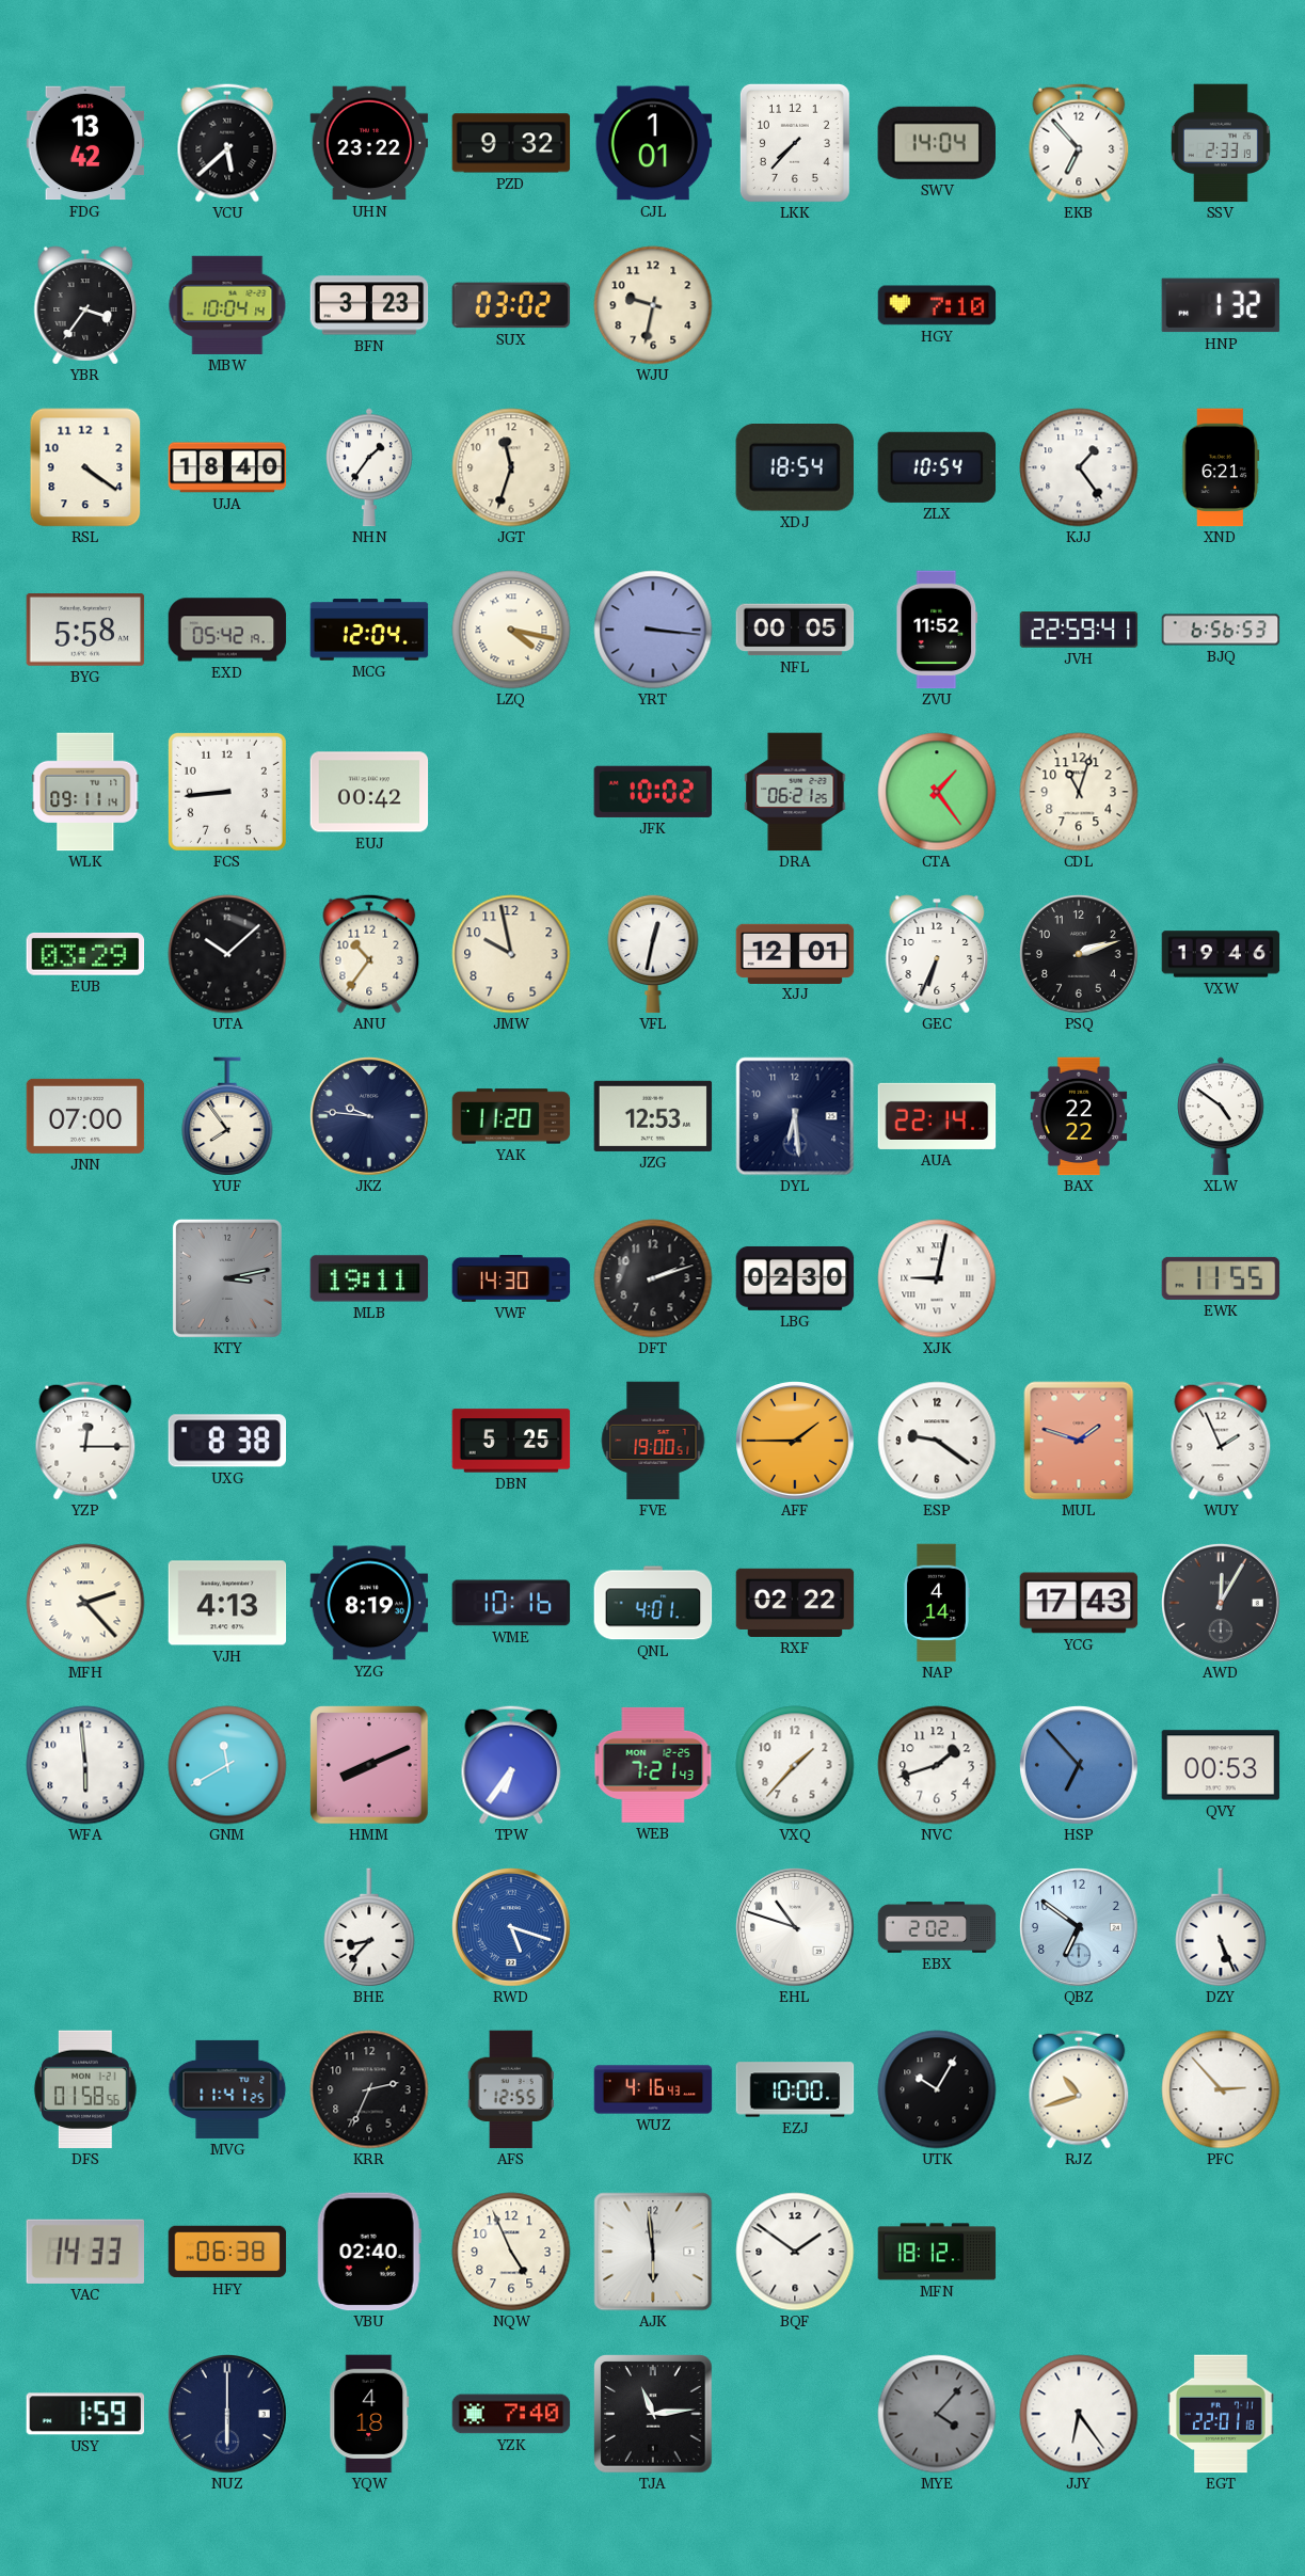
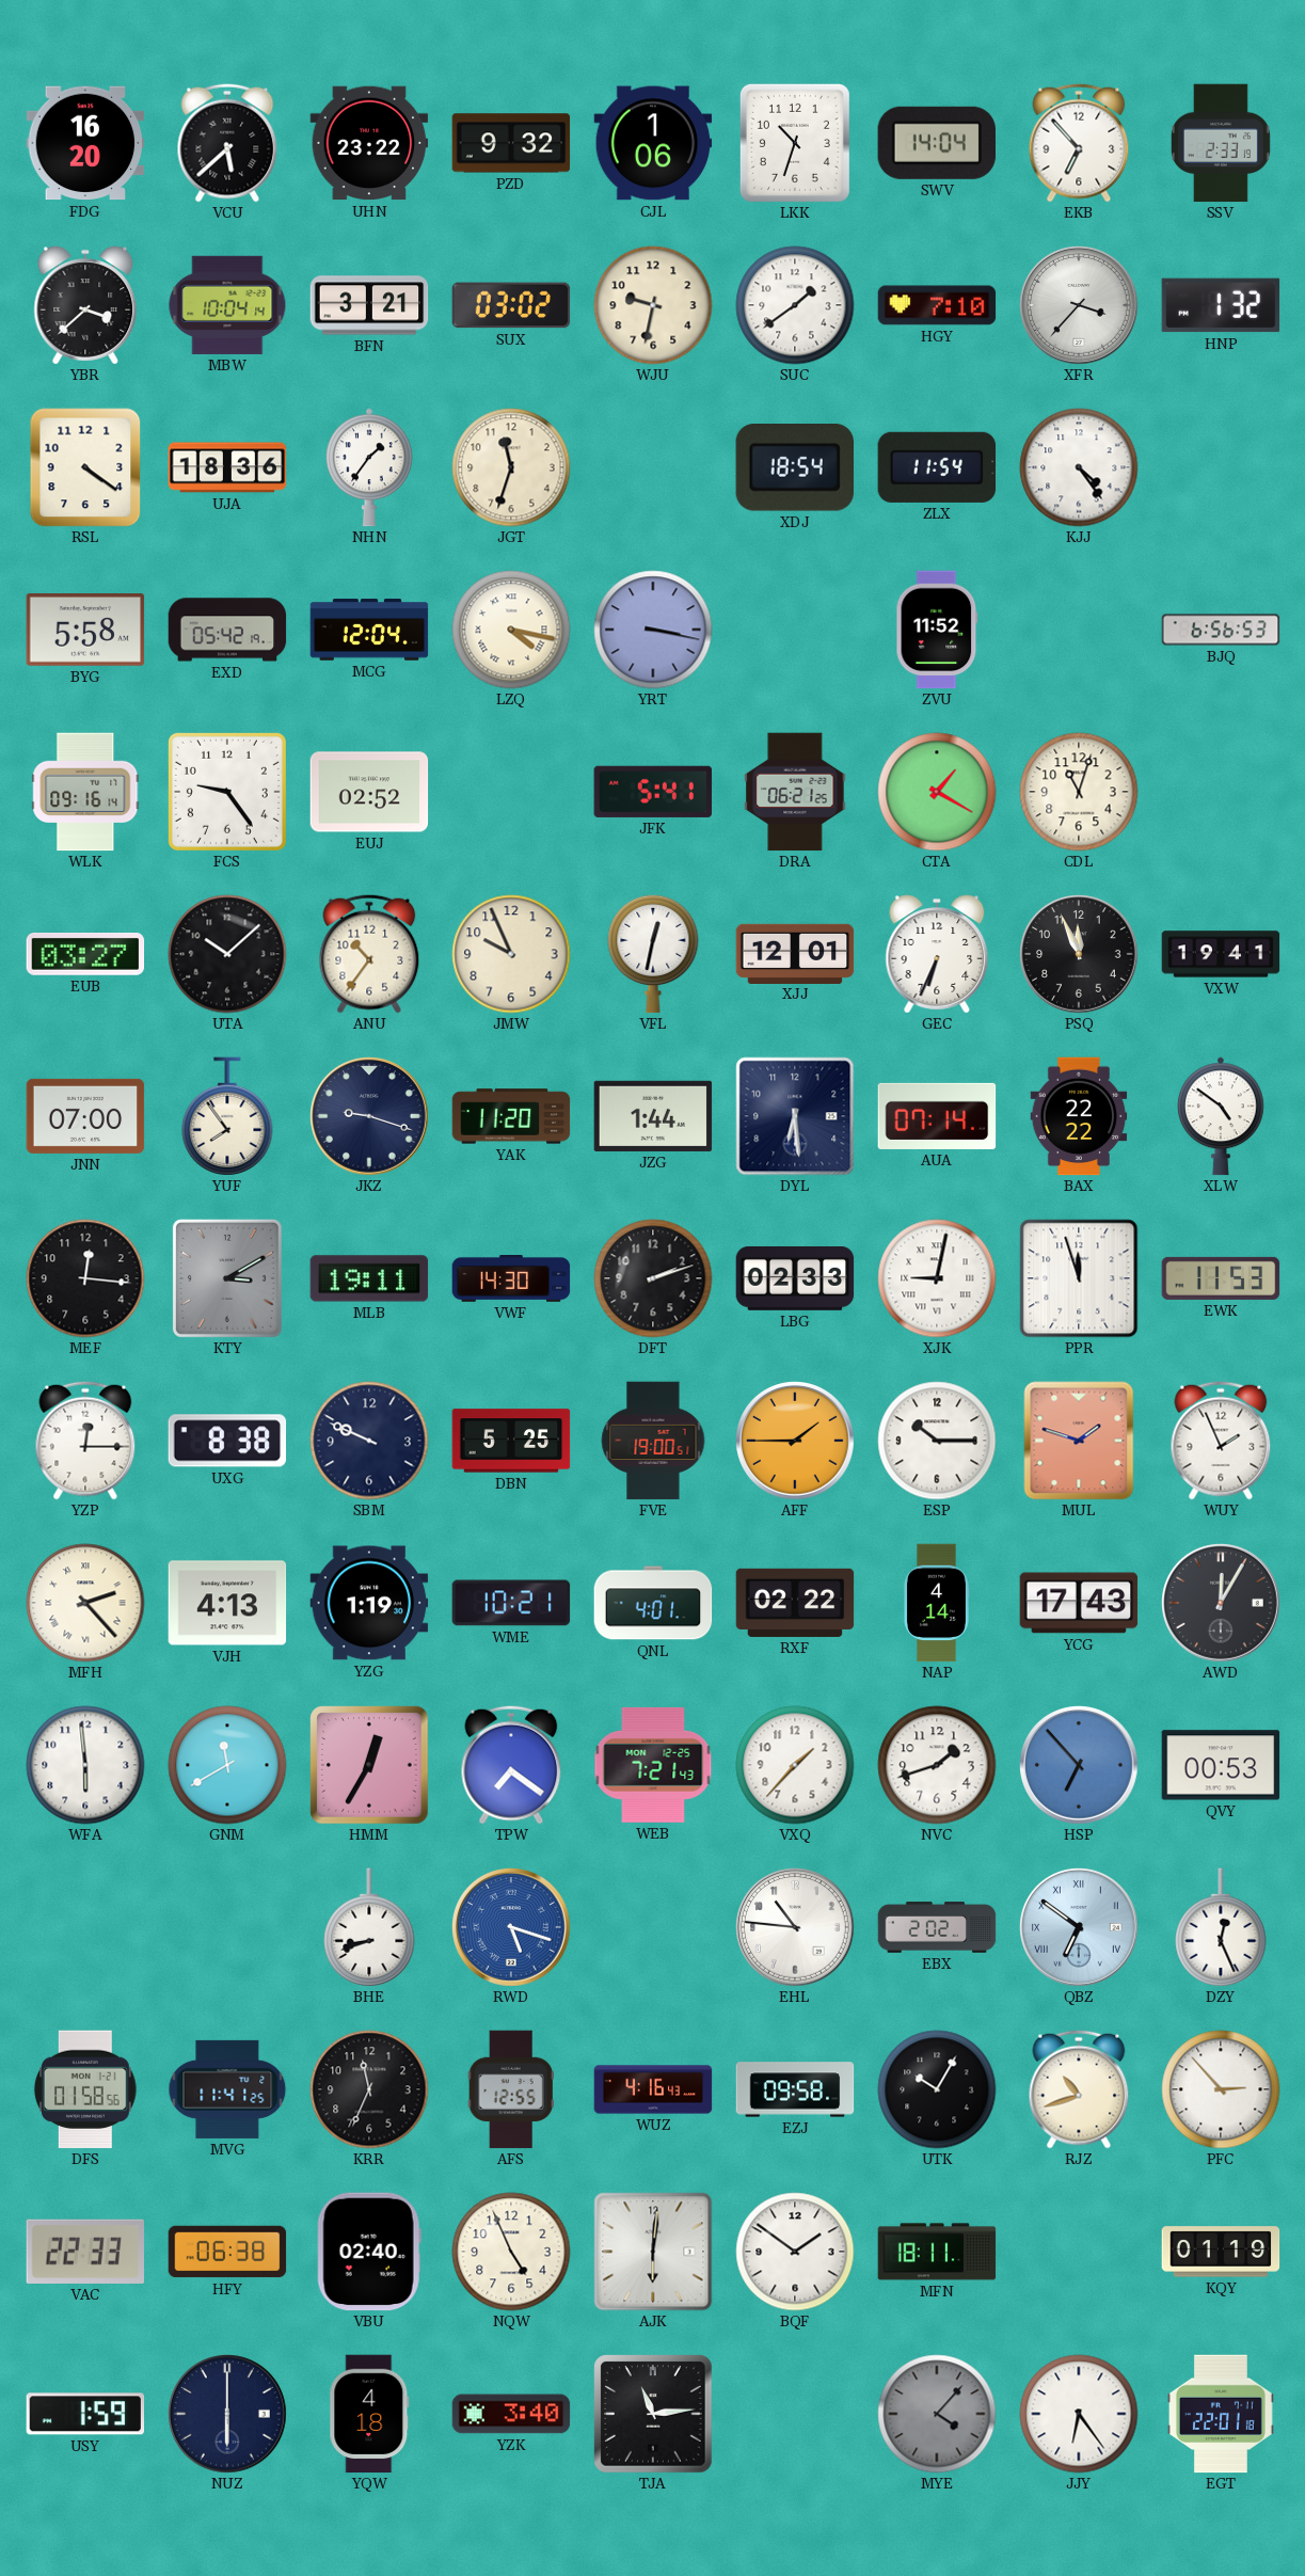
FDG: 13:42 -> 16:20
CJL: 1:01 -> 1:06
LKK: 7:37 -> 10:33
YBR: 3:36 -> 3:38
BFN: 3:23 -> 3:21
SUC: none -> 1:39
XFR: none -> 3:37
UJA: 18:40 -> 18:36
ZLX: 10:54 -> 11:54
KJJ: 1:24 -> 4:24
XND: 6:21 -> none
YRT: 3:16 -> 3:17
NFL: 00:05 -> none
JVH: 22:59 -> none
WLK: 09:11 -> 09:16
FCS: 8:44 -> 9:24
EUJ: 00:42 -> 02:52
JFK: 10:02 -> 5:41
CTA: 1:24 -> 1:20
EUB: 03:29 -> 03:27
JMW: 9:58 -> 9:56
PSQ: 2:12 -> 11:56
VXW: 19:46 -> 19:41
JKZ: 9:46 -> 9:18
JZG: 12:53 -> 1:44
AUA: 22:14 -> 07:14
MEF: none -> 12:16
KTY: 3:13 -> 3:10
LBG: 02:30 -> 02:33
PPR: none -> 11:57
EWK: 11:55 -> 11:53
SBM: none -> 9:49
ESP: 9:21 -> 10:15
YZG: 8:19 -> 1:19
WME: 10:16 -> 10:21
HMM: 8:11 -> 12:35
TPW: 6:36 -> 7:21
BHE: 8:37 -> 8:42
EHL: 10:48 -> 10:46
QBZ numerals: Arabic -> Roman
DZY: 5:26 -> 12:26
KRR: 2:34 -> 11:34
EZJ: 10:00 -> 09:58
VAC: 14:33 -> 22:33
AJK: 5:59 -> 6:01
MFN: 18:12 -> 18:11
KQY: none -> 01:19
YZK: 7:40 -> 3:40
